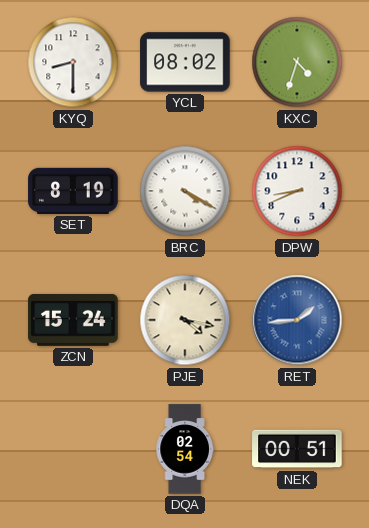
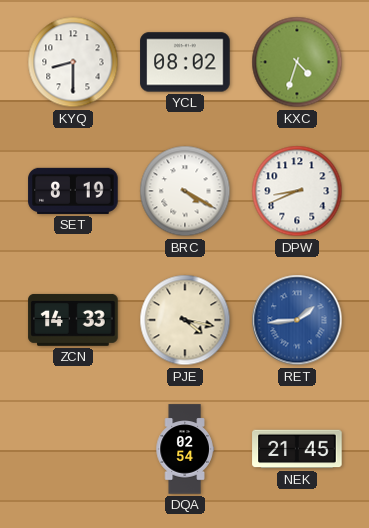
ZCN: 15:24 -> 14:33
NEK: 00:51 -> 21:45
